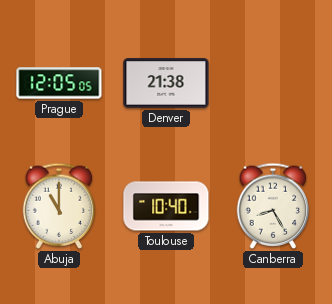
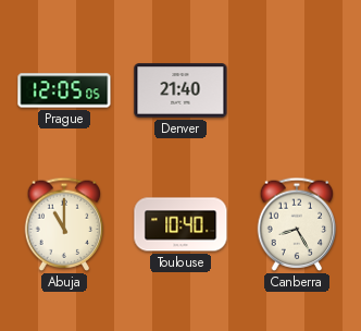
Denver: 21:38 -> 21:40
